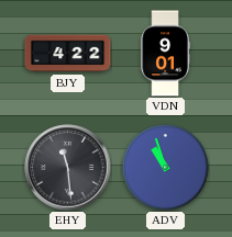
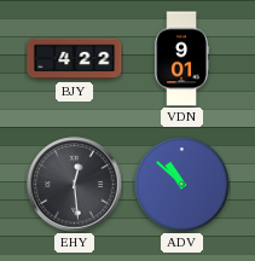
EHY: 11:29 -> 12:29
ADV: 10:57 -> 10:52
